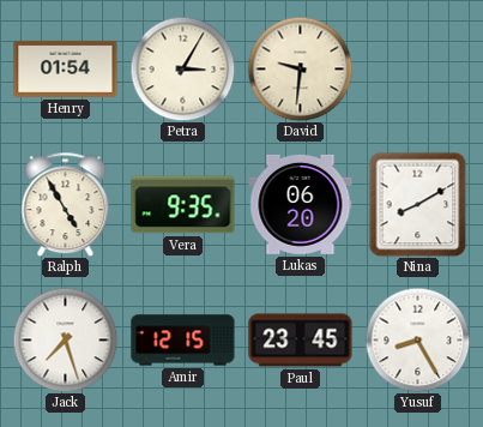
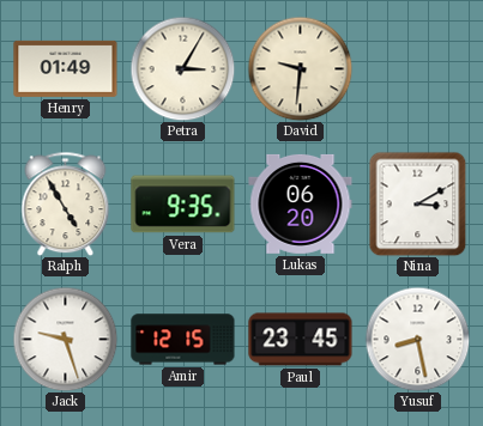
Henry: 01:54 -> 01:49
Nina: 8:10 -> 3:10
Jack: 7:27 -> 9:27
Yusuf: 8:25 -> 8:28
